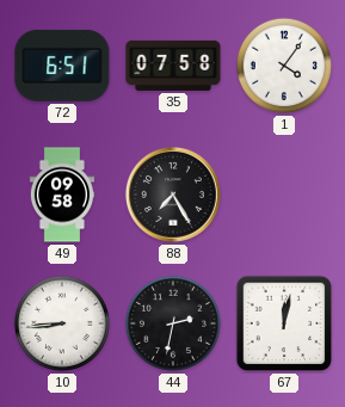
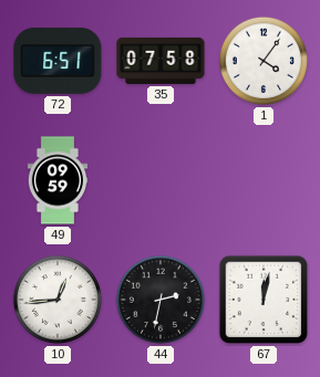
49: 09:58 -> 09:59
88: 7:25 -> none
10: 8:44 -> 12:44
